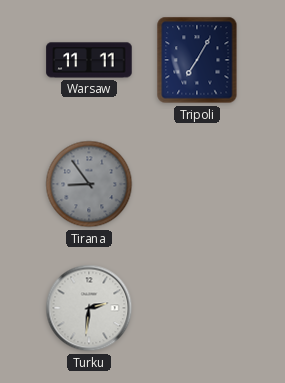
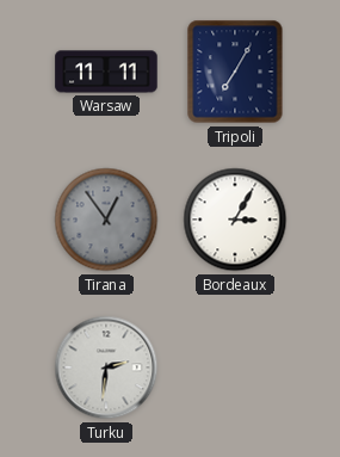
Tirana: 8:54 -> 12:54
Bordeaux: none -> 3:05
